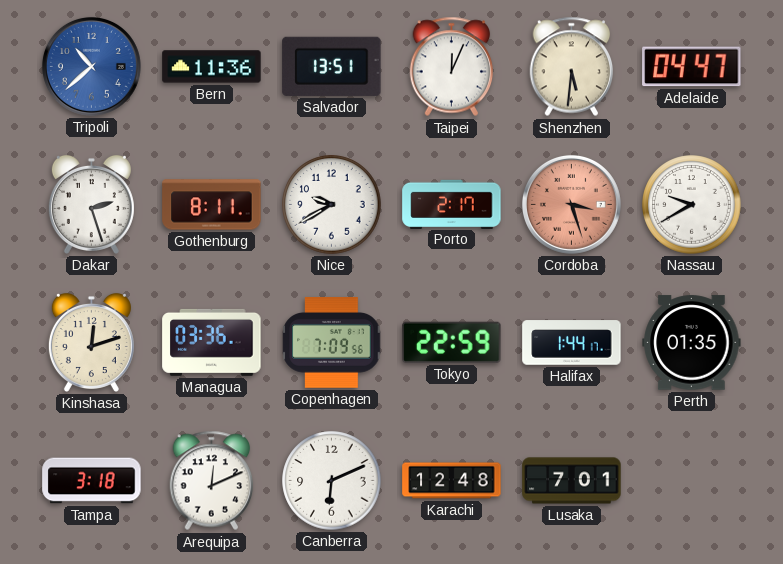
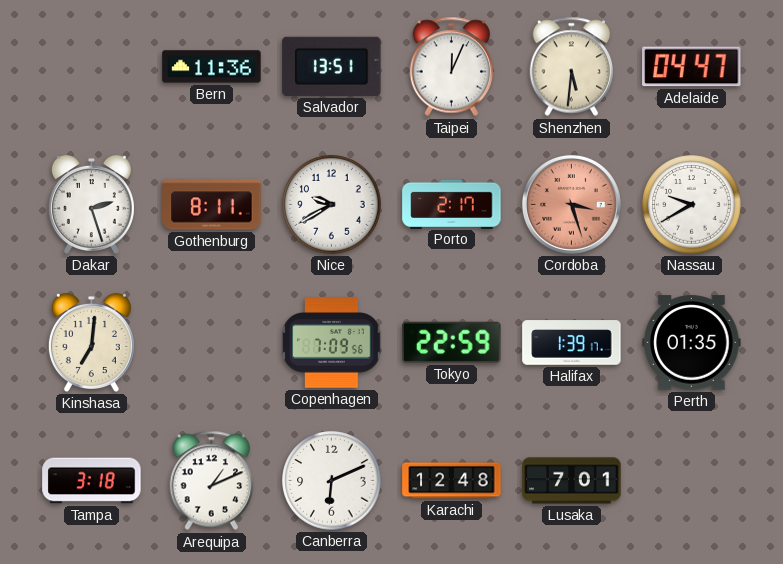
Tripoli: 10:38 -> none
Kinshasa: 12:12 -> 7:01
Managua: 03:36 -> none
Halifax: 1:44 -> 1:39
Arequipa: 12:11 -> 1:11
